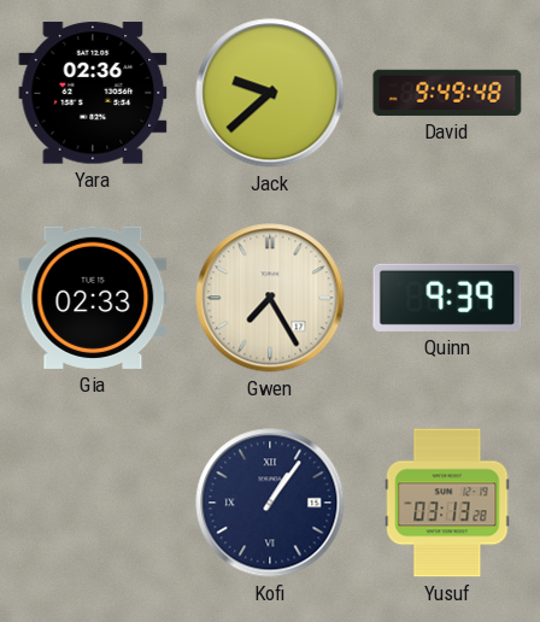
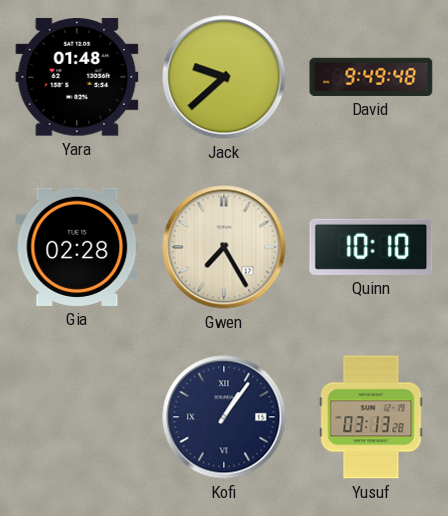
Yara: 02:36 -> 01:48
Gia: 02:33 -> 02:28
Quinn: 9:39 -> 10:10
